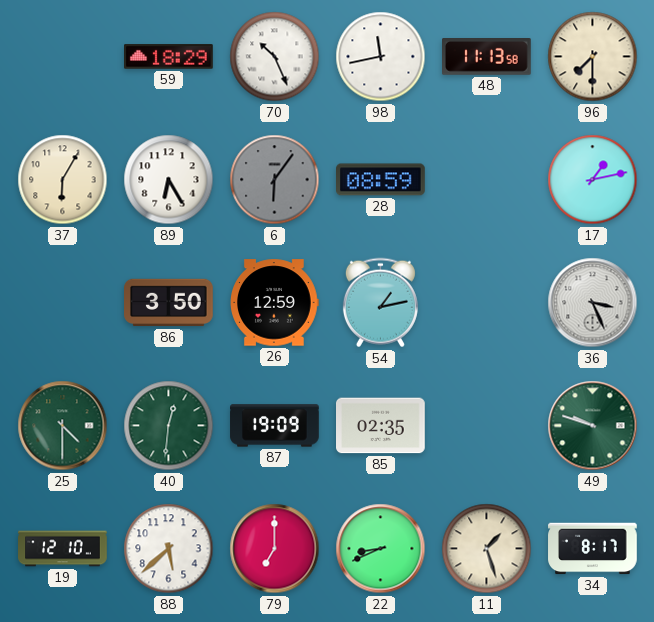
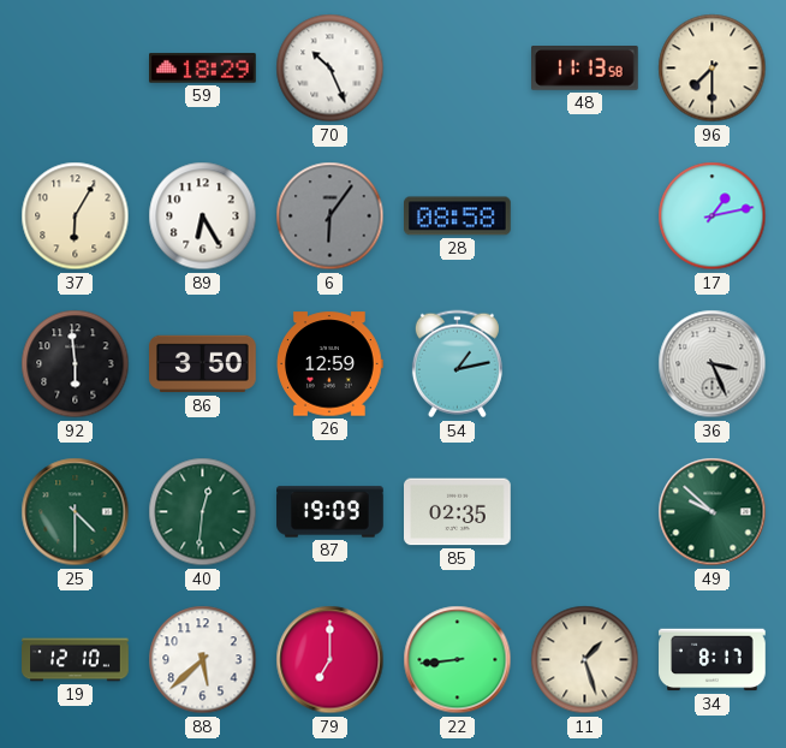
98: 11:43 -> none
28: 08:59 -> 08:58
92: none -> 5:59
49: 9:48 -> 9:52
22: 8:41 -> 8:44
